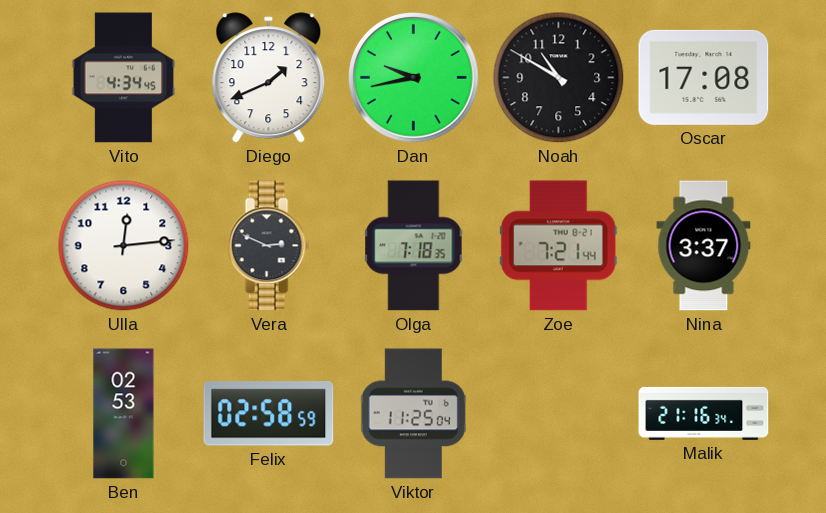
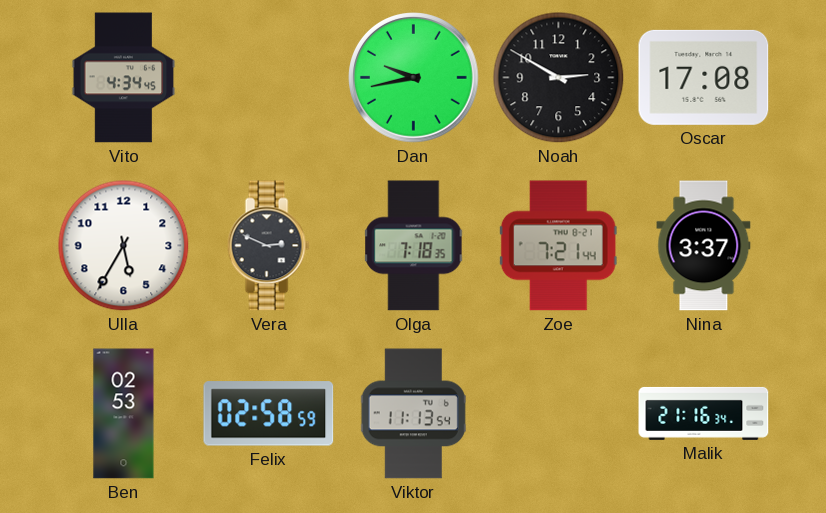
Diego: 1:41 -> none
Noah: 10:50 -> 2:50
Ulla: 12:14 -> 5:35
Viktor: 11:25 -> 11:13
